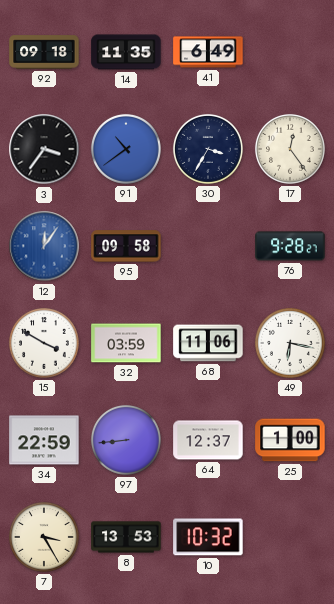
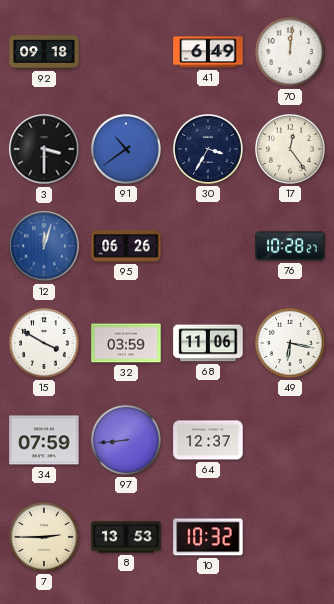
14: 11:35 -> none
70: none -> 12:01
3: 3:36 -> 3:30
12: 12:06 -> 12:03
95: 09:58 -> 06:26
76: 9:28 -> 10:28
34: 22:59 -> 07:59
25: 1:00 -> none
7: 3:25 -> 2:45
